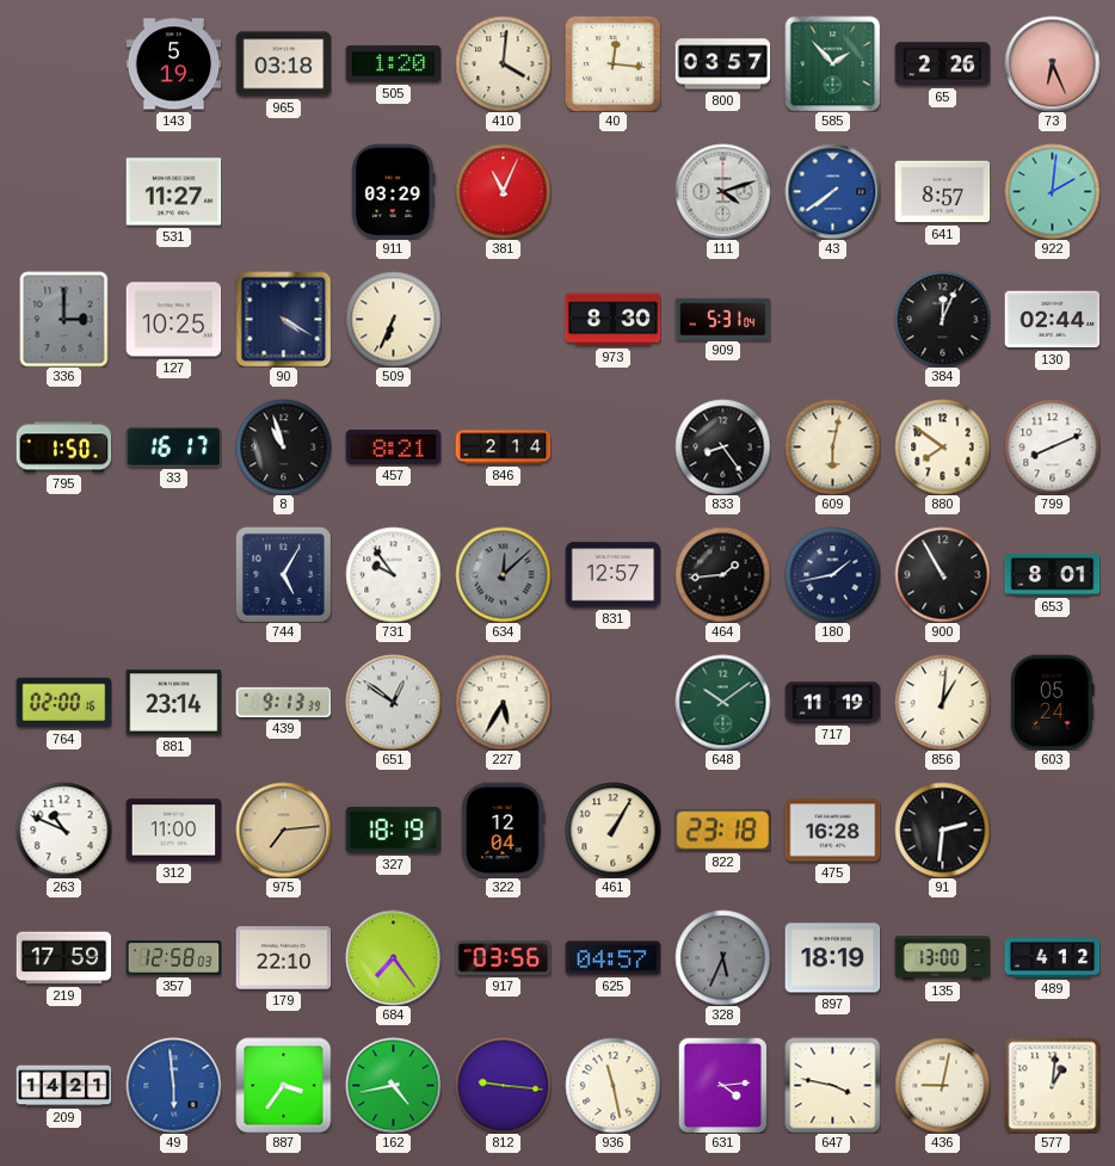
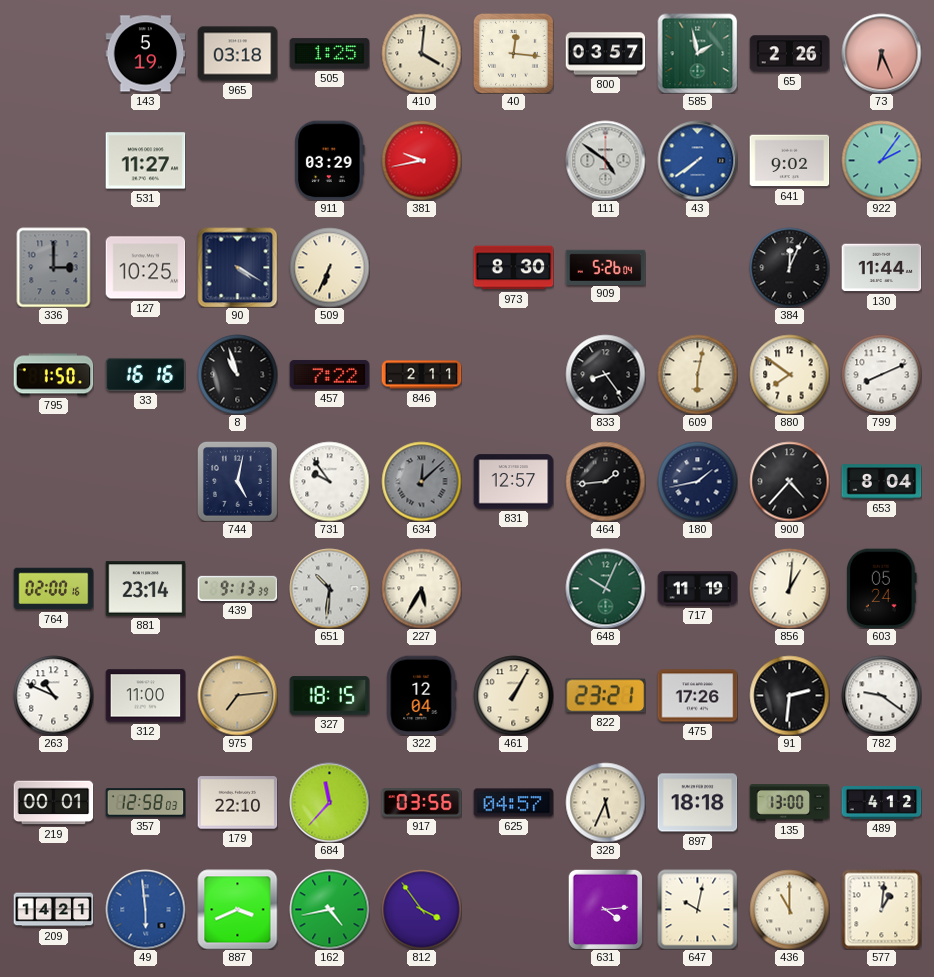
505: 1:20 -> 1:25
585: 1:53 -> 1:58
381: 11:04 -> 9:43
111: 4:12 -> 4:51
641: 8:57 -> 9:02
922: 2:01 -> 2:06
909: 5:31 -> 5:26
130: 02:44 -> 11:44
33: 16:17 -> 16:16
457: 8:21 -> 7:22
846: 2:14 -> 2:11
744: 5:05 -> 5:02
900: 10:55 -> 4:37
653: 8:01 -> 8:04
651: 12:51 -> 10:31
648: 10:09 -> 10:04
327: 18:19 -> 18:15
822: 23:18 -> 23:21
475: 16:28 -> 17:26
782: none -> 9:21
219: 17:59 -> 00:01
684: 7:24 -> 11:37
328 dial: grey -> cream
897: 18:19 -> 18:18
887: 3:36 -> 3:41
812: 9:16 -> 3:54
936: 11:28 -> none
647: 3:47 -> 10:02
436: 9:02 -> 11:00
